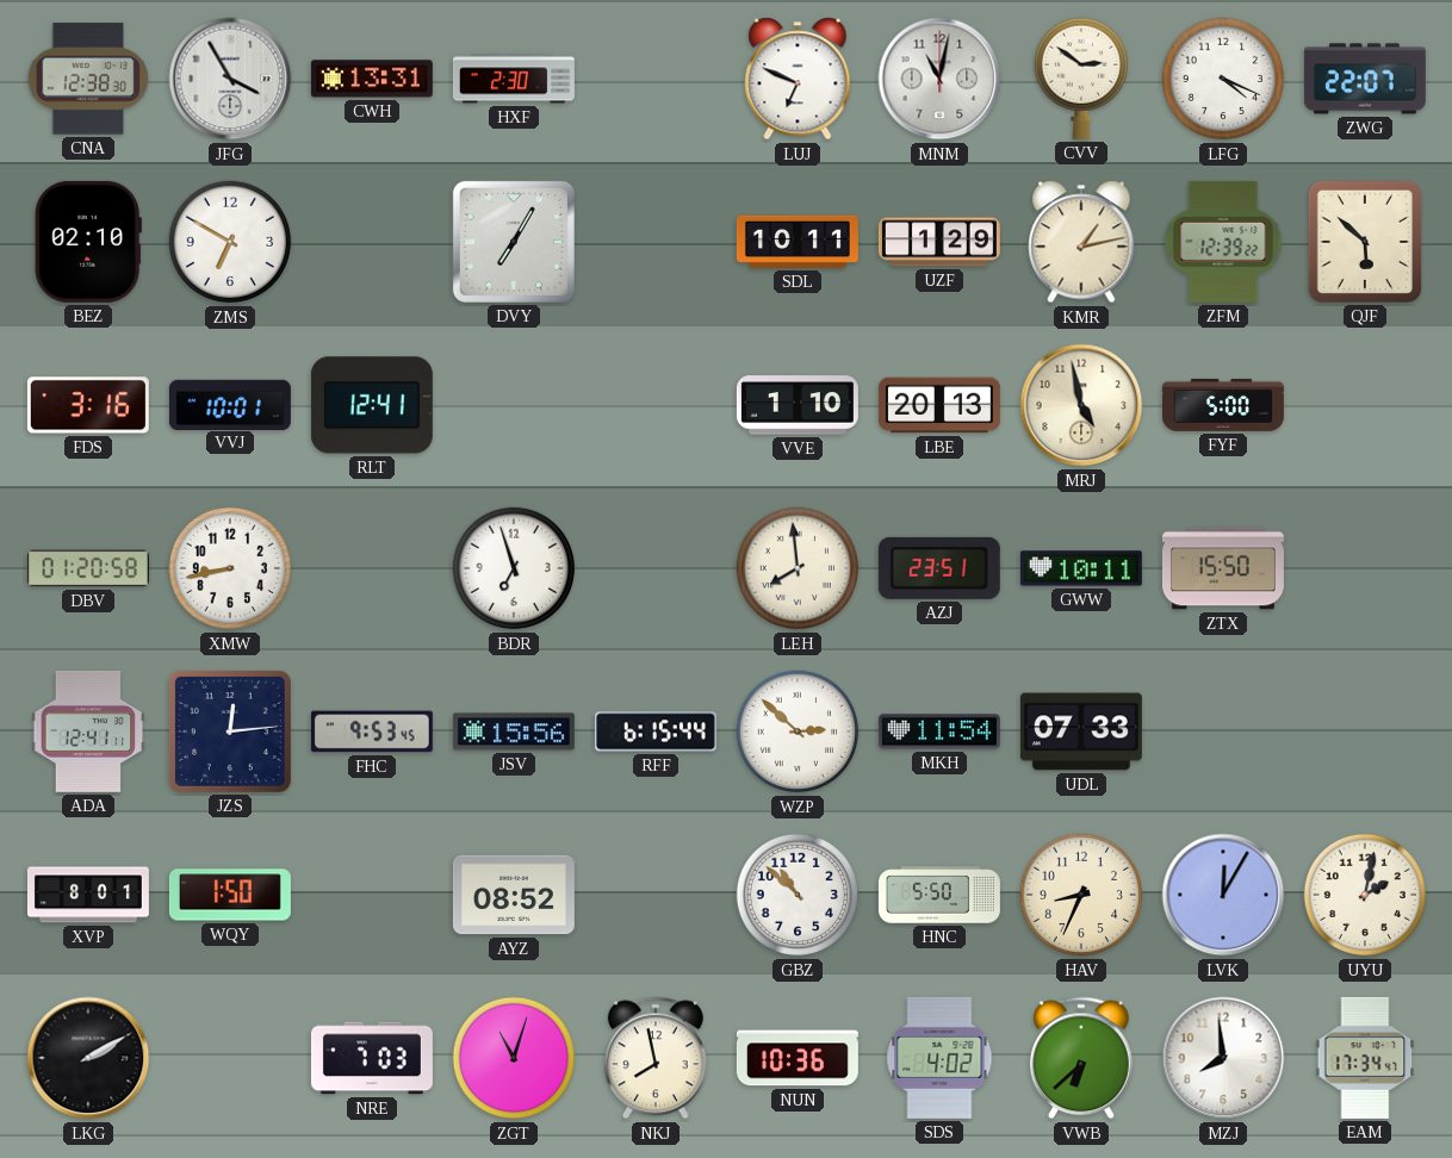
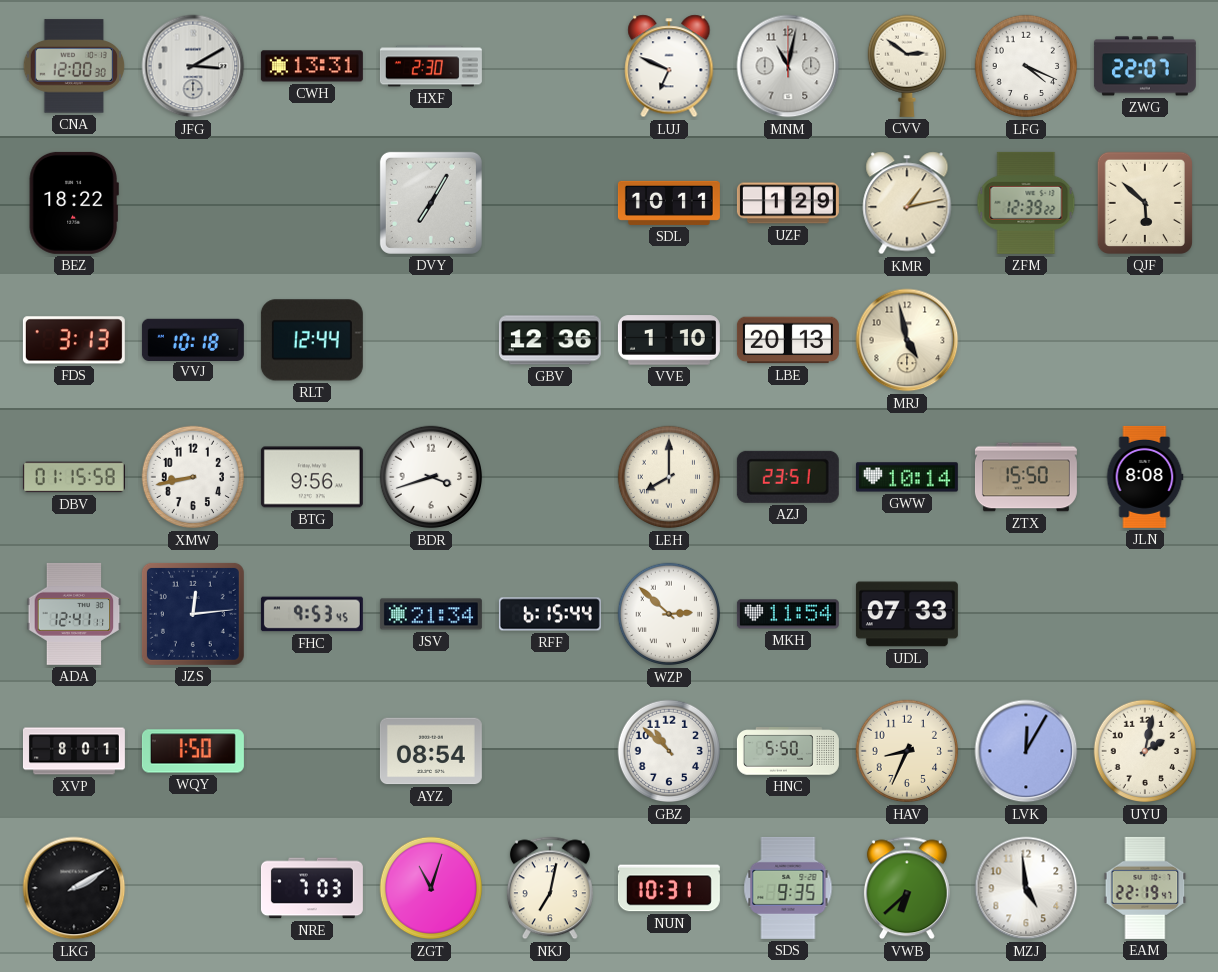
CNA: 12:38 -> 12:00
JFG: 3:55 -> 3:10
BEZ: 02:10 -> 18:22
ZMS: 6:50 -> none
FDS: 3:16 -> 3:13
VVJ: 10:01 -> 10:18
RLT: 12:41 -> 12:44
GBV: none -> 12:36
FYF: 5:00 -> none
DBV: 01:20 -> 01:15
BTG: none -> 9:56
BDR: 6:57 -> 3:42
LEH: 7:59 -> 8:00
GWW: 10:11 -> 10:14
JLN: none -> 8:08
JSV: 15:56 -> 21:34
AYZ: 08:52 -> 08:54
NKJ: 7:58 -> 7:02
NUN: 10:36 -> 10:31
SDS: 4:02 -> 9:35
MZJ: 7:59 -> 4:59
EAM: 17:34 -> 22:19
